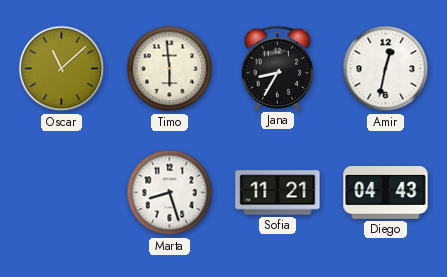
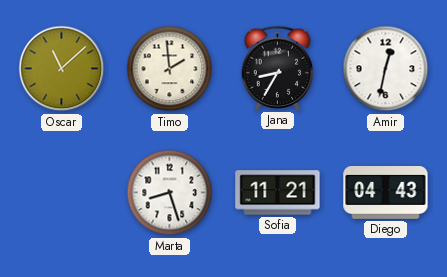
Timo: 5:59 -> 1:59
